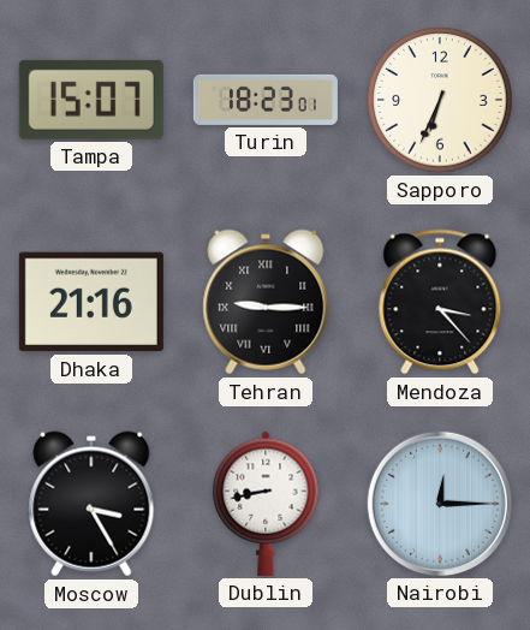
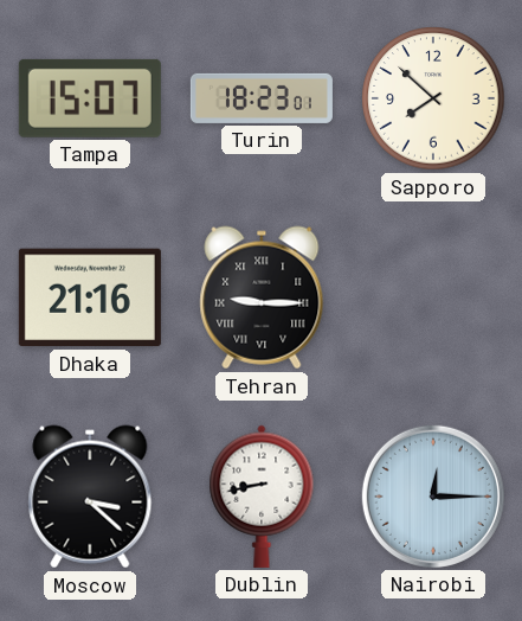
Sapporo: 6:34 -> 7:52
Mendoza: 3:23 -> none
Moscow: 3:25 -> 3:22
